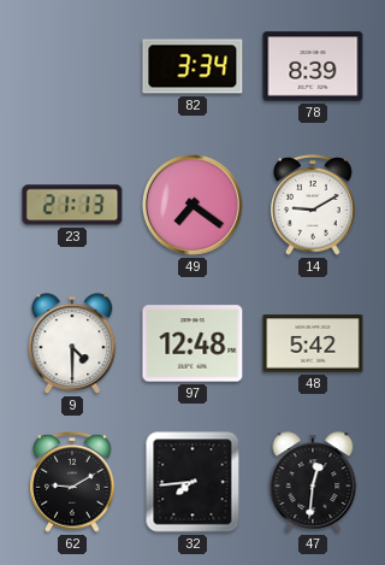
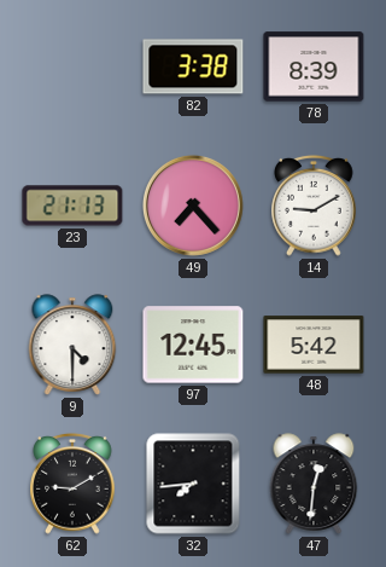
82: 3:34 -> 3:38
49: 7:21 -> 7:23
97: 12:48 -> 12:45
